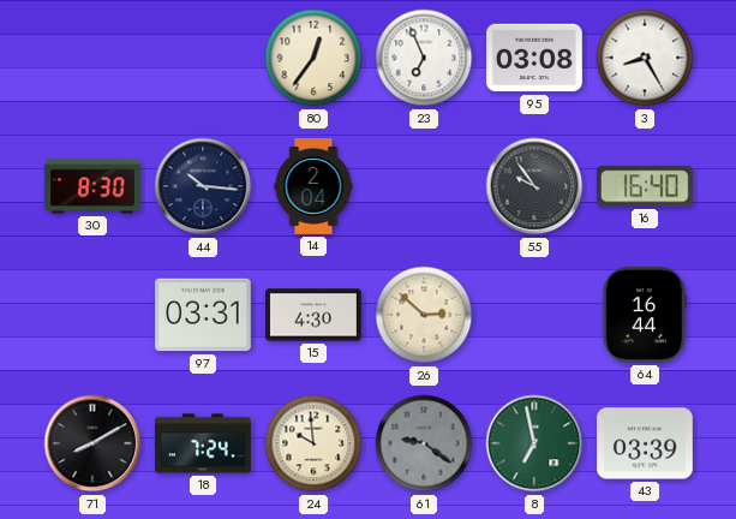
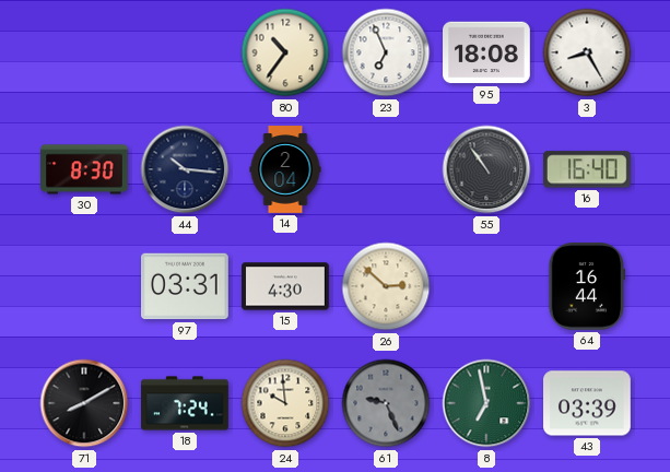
80: 12:36 -> 10:36
95: 03:08 -> 18:08
55: 9:54 -> 10:54
61: 9:21 -> 9:26
